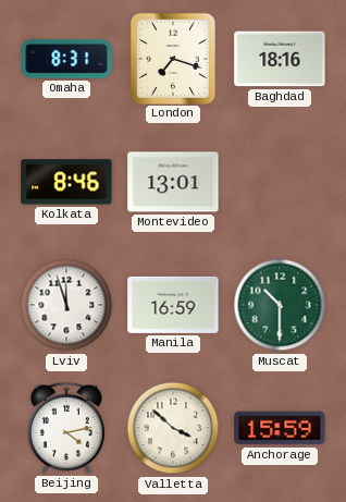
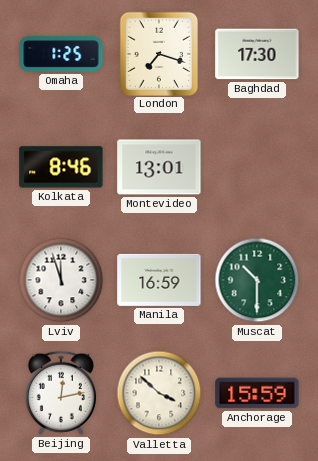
Omaha: 8:31 -> 1:25
Baghdad: 18:16 -> 17:30
Beijing: 4:13 -> 12:13
